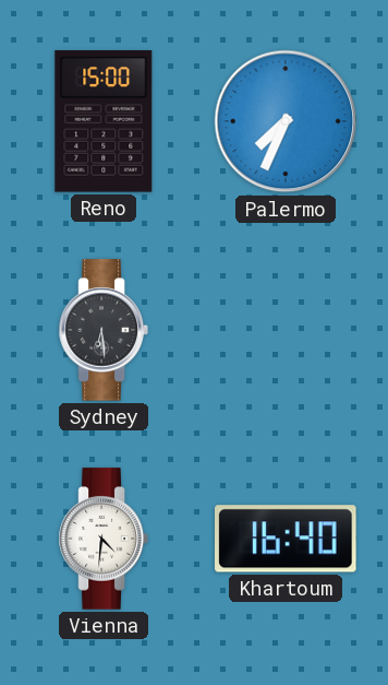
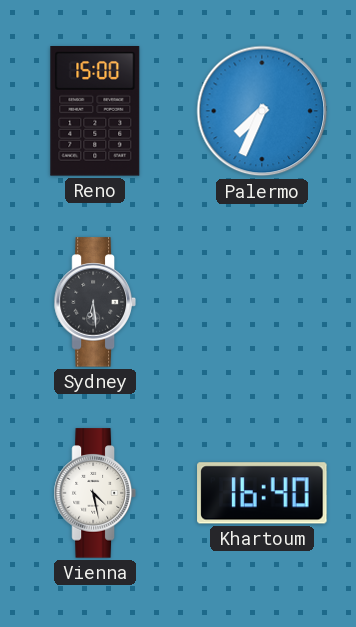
Vienna: 4:31 -> 4:28
